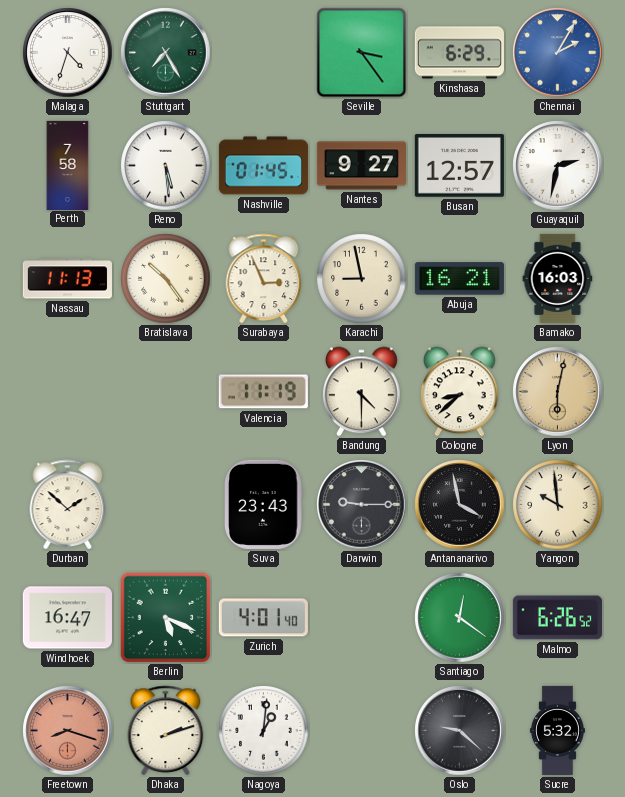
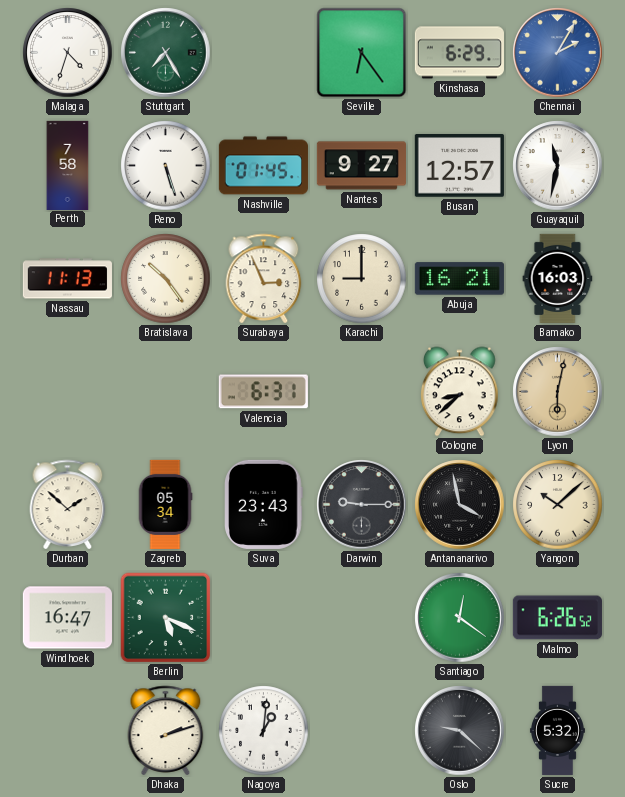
Seville: 3:24 -> 6:24
Reno: 5:29 -> 5:27
Guayaquil: 2:32 -> 11:32
Karachi: 8:58 -> 9:00
Valencia: 11:19 -> 6:31
Bandung: 4:30 -> none
Zagreb: none -> 05:34
Yangon: 9:59 -> 10:08
Zurich: 4:01 -> none
Freetown: 8:18 -> none
